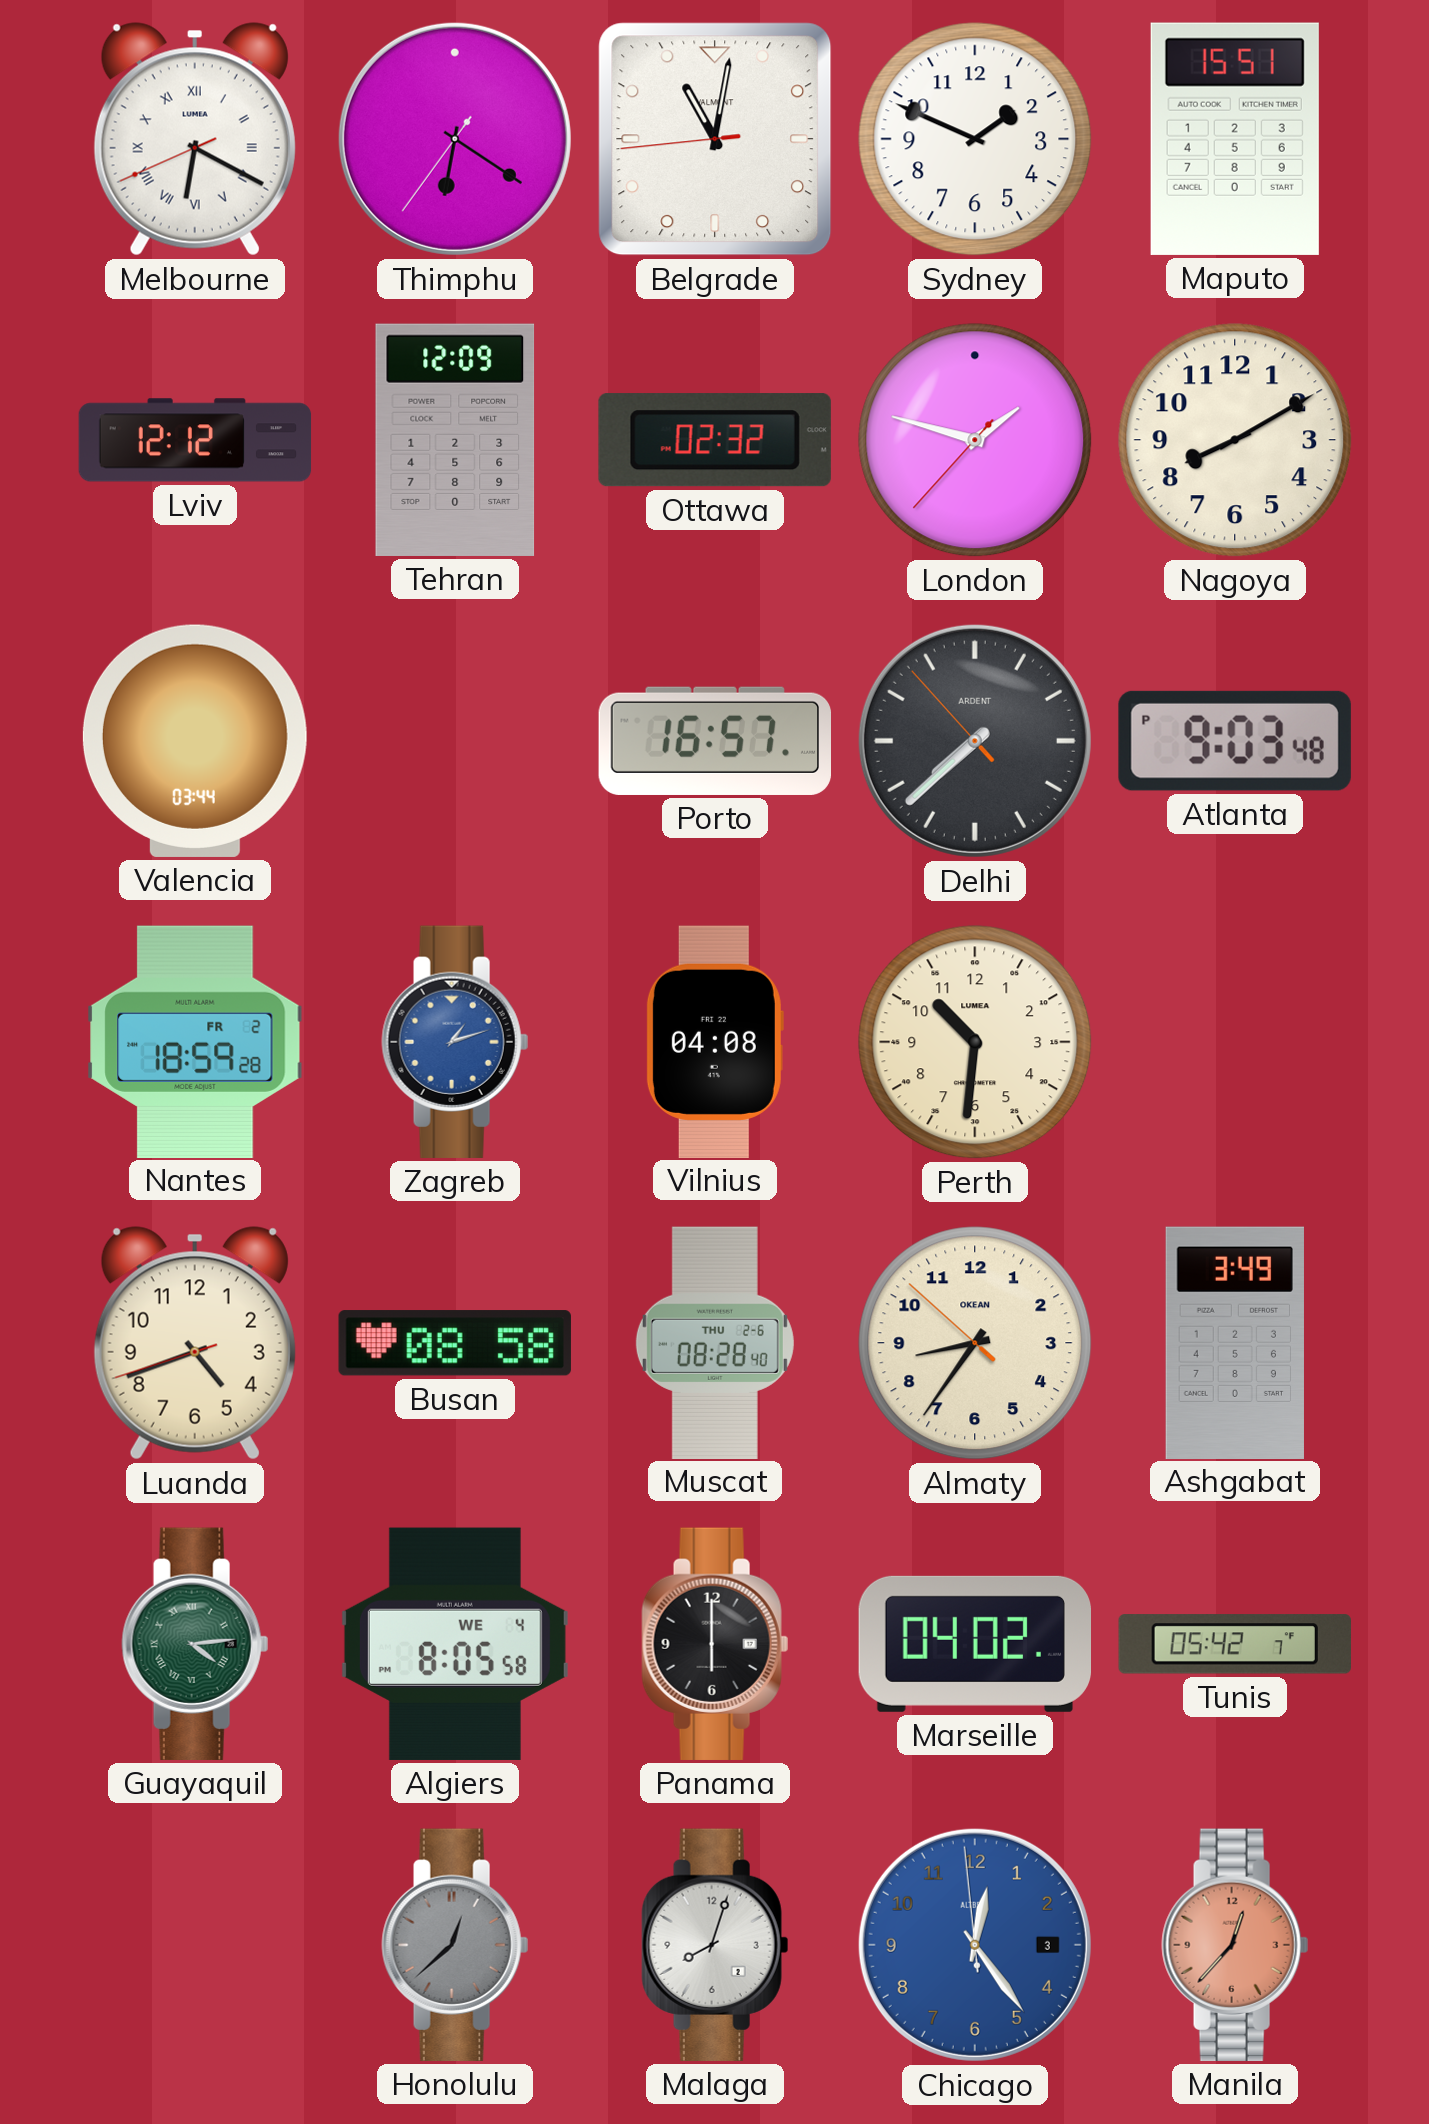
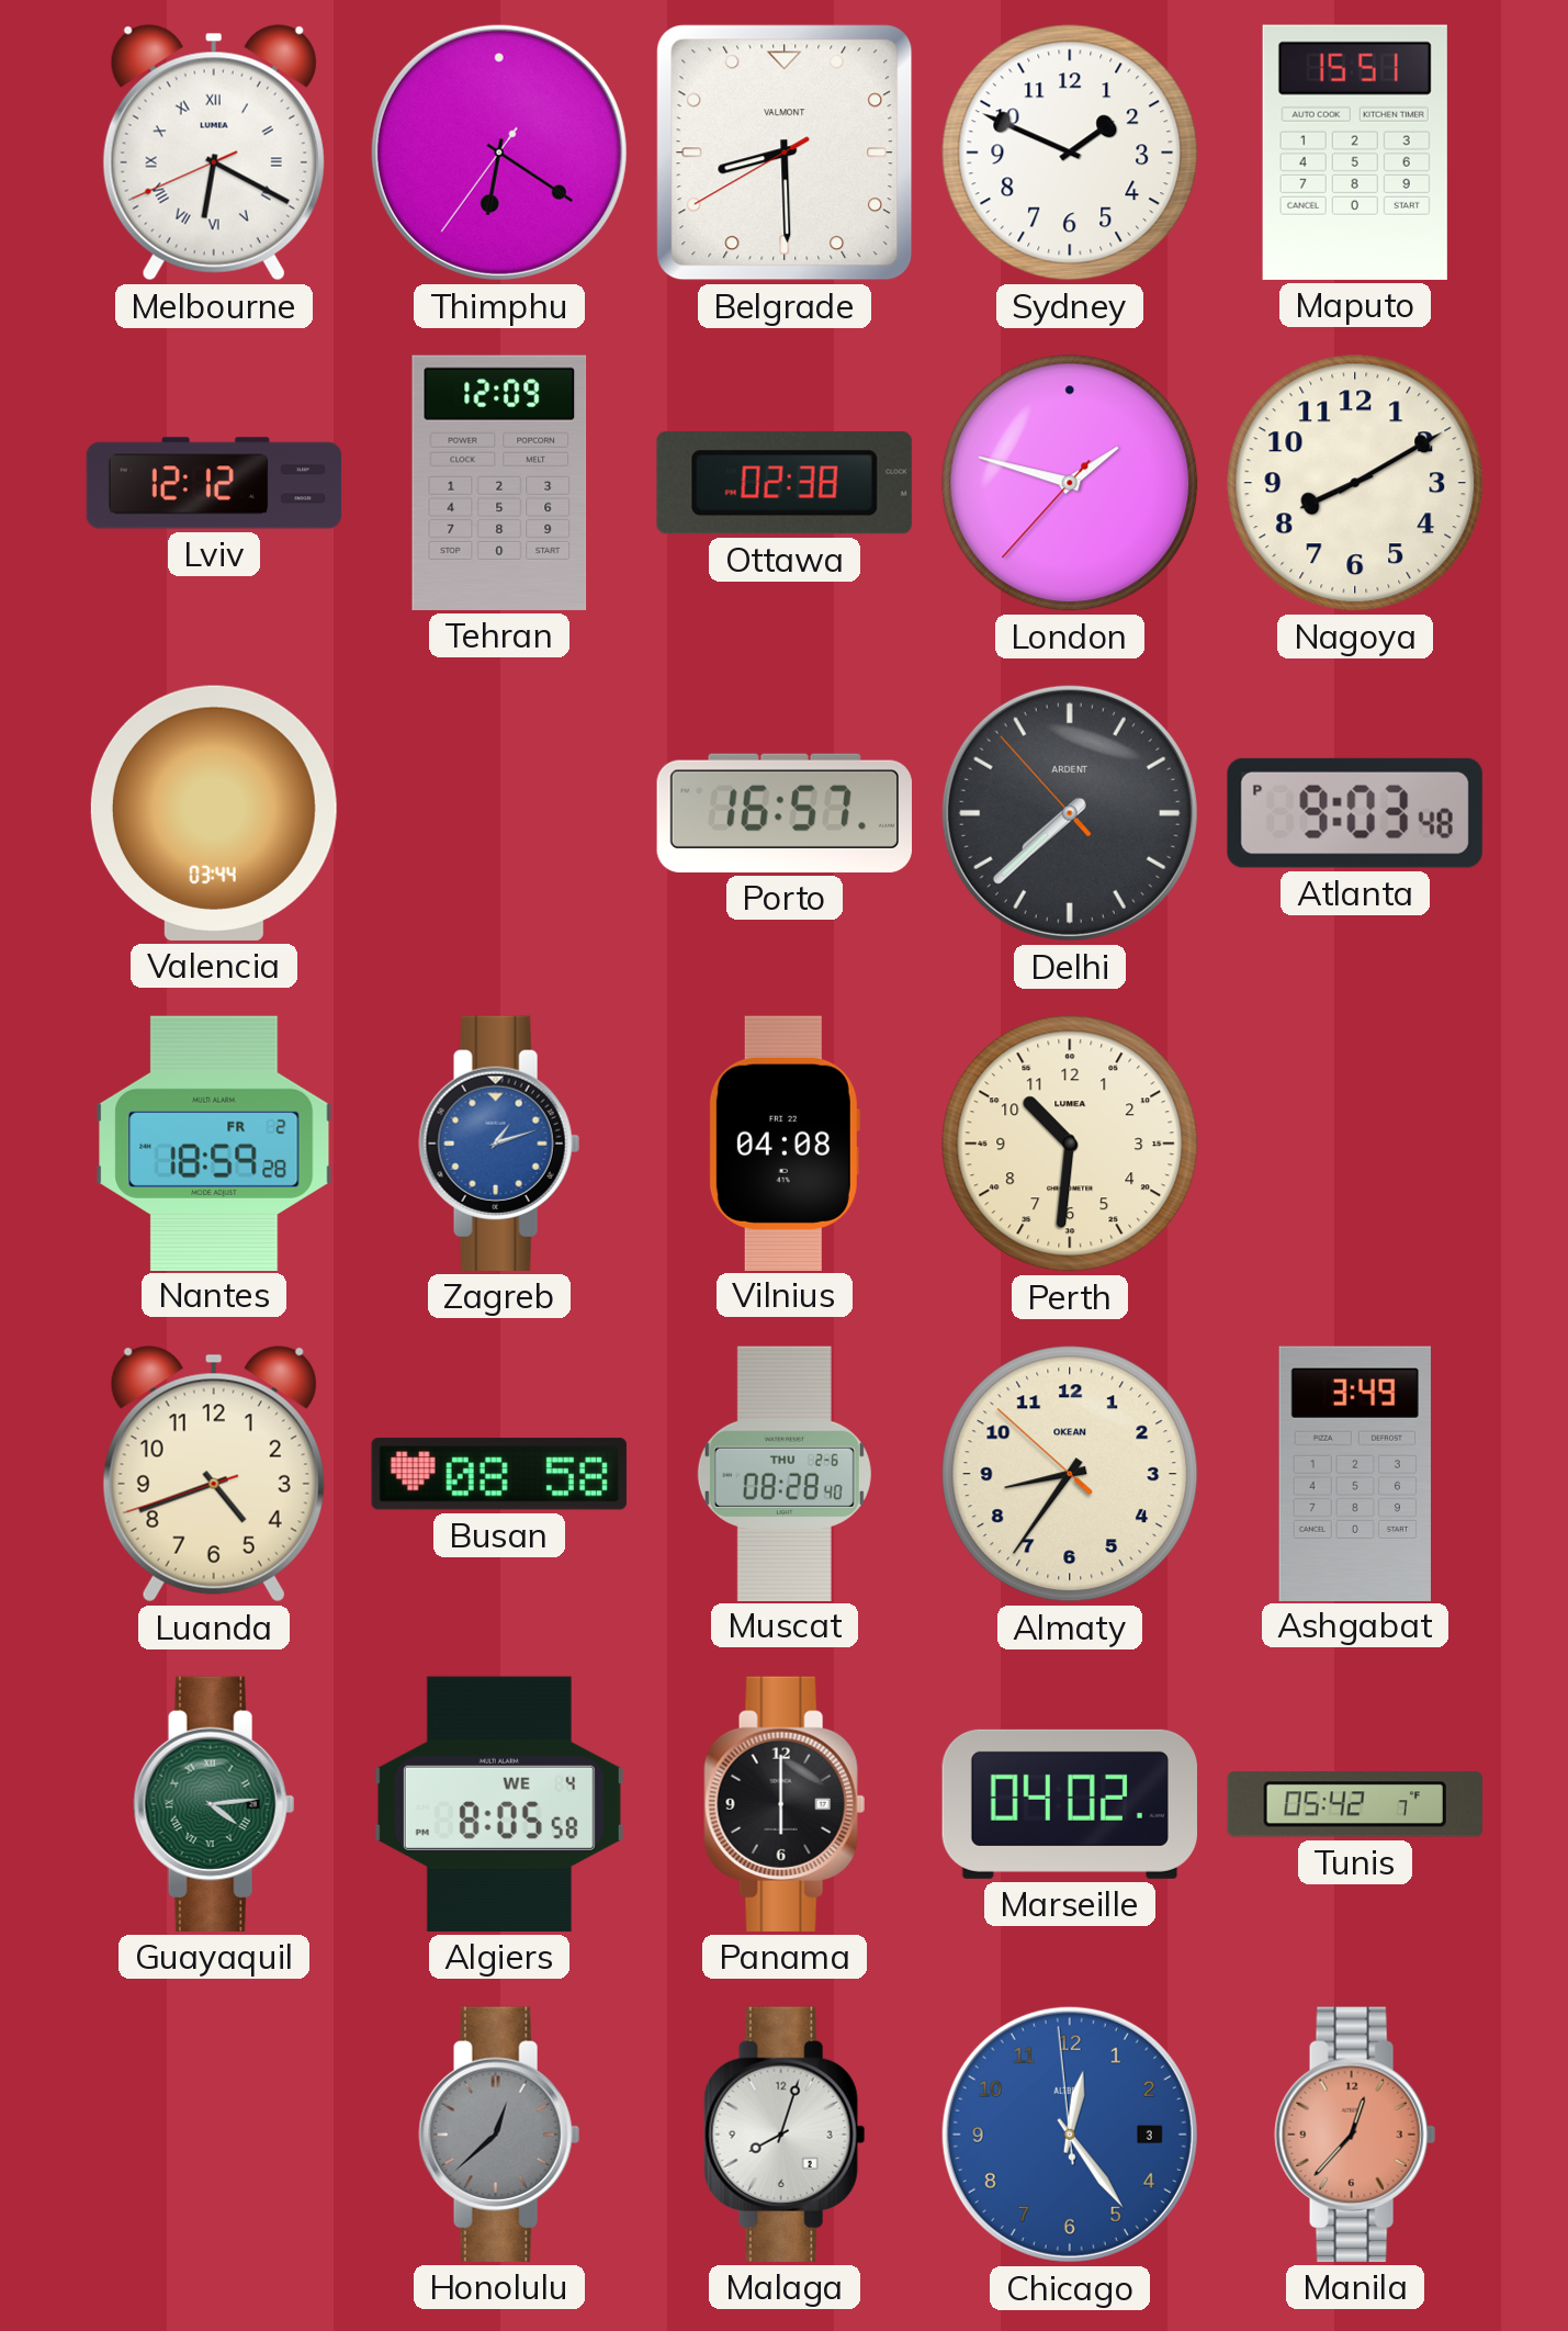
Belgrade: 11:01 -> 8:29
Ottawa: 02:32 -> 02:38
